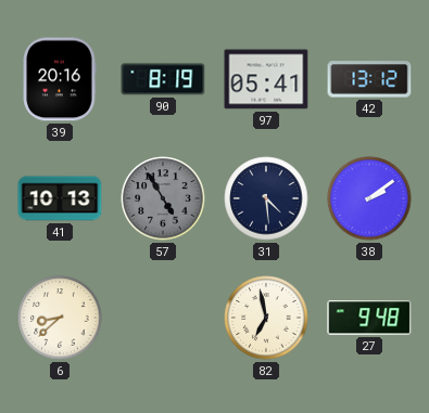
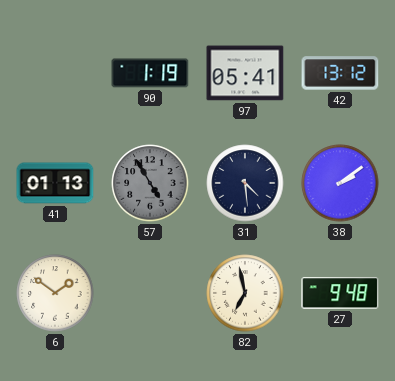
39: 20:16 -> none
90: 8:19 -> 1:19
41: 10:13 -> 01:13
6: 8:38 -> 1:51
